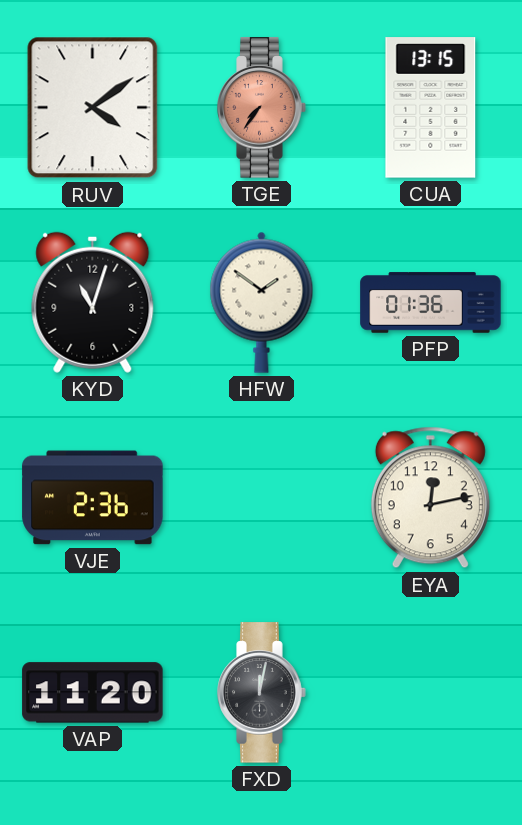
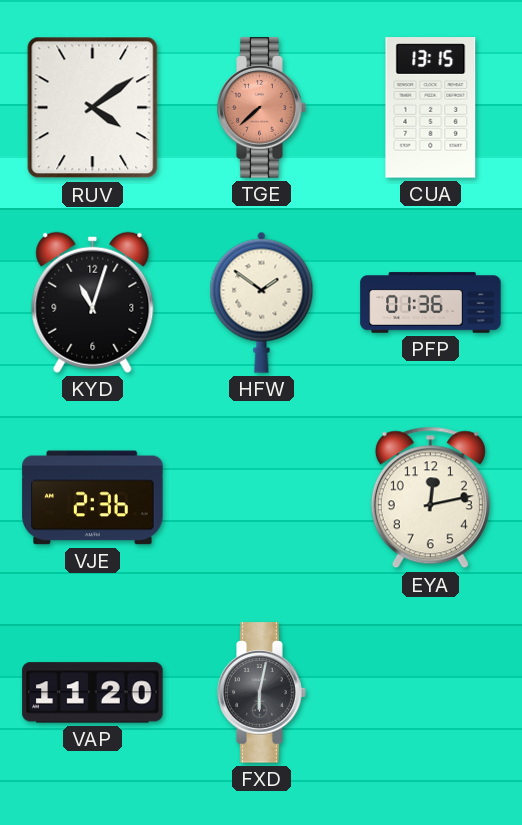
TGE: 7:36 -> 7:38
FXD: 12:02 -> 6:02
